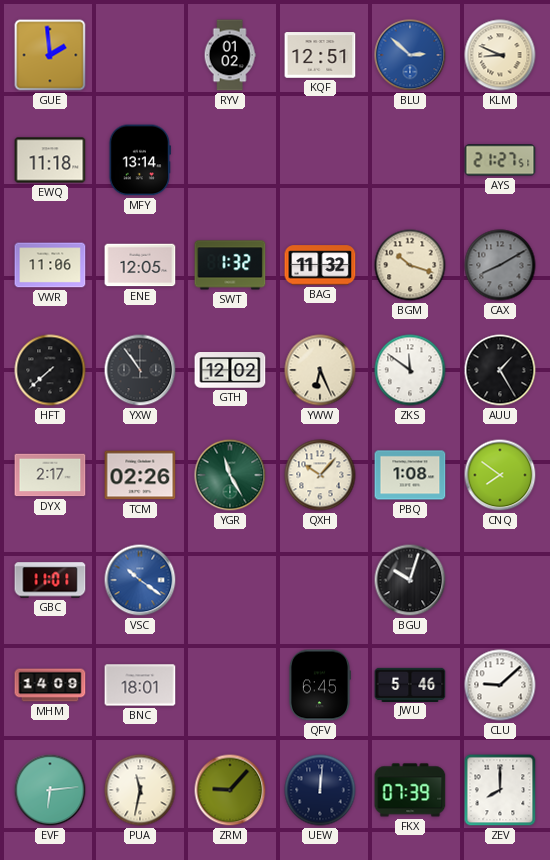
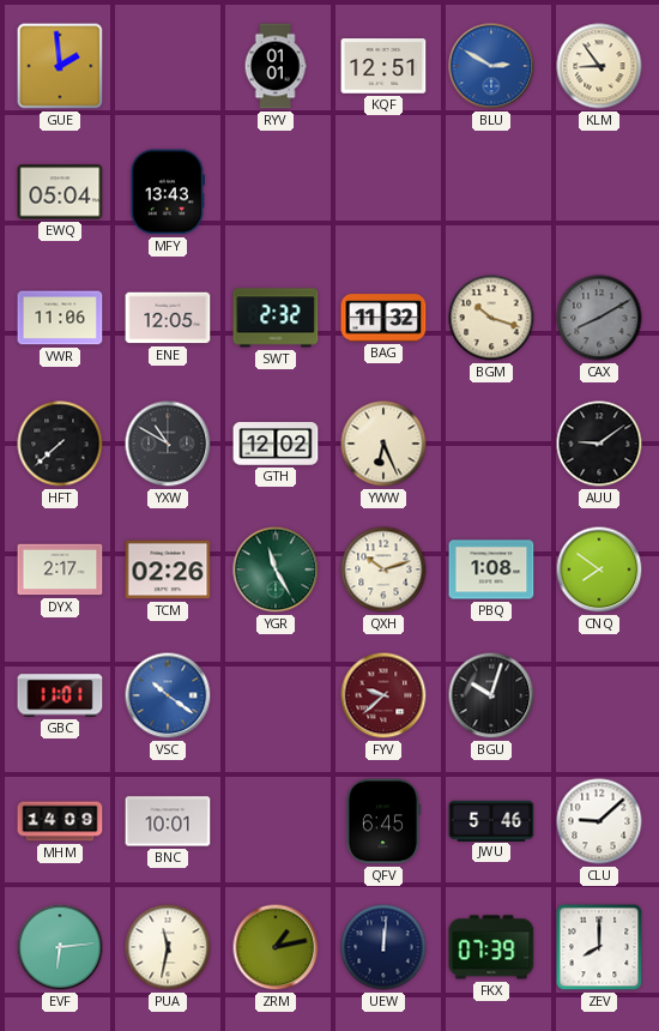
RYV: 01:02 -> 01:01
BLU: 2:52 -> 2:50
KLM: 8:49 -> 8:54
EWQ: 11:18 -> 05:04
MFY: 13:14 -> 13:43
AYS: 21:27 -> none
SWT: 1:32 -> 2:32
YXW: 10:54 -> 10:50
ZKS: 11:51 -> none
AUU: 1:25 -> 9:09
QXH: 10:07 -> 10:12
FYV: none -> 9:38
BNC: 18:01 -> 10:01
ZRM: 9:07 -> 1:13
